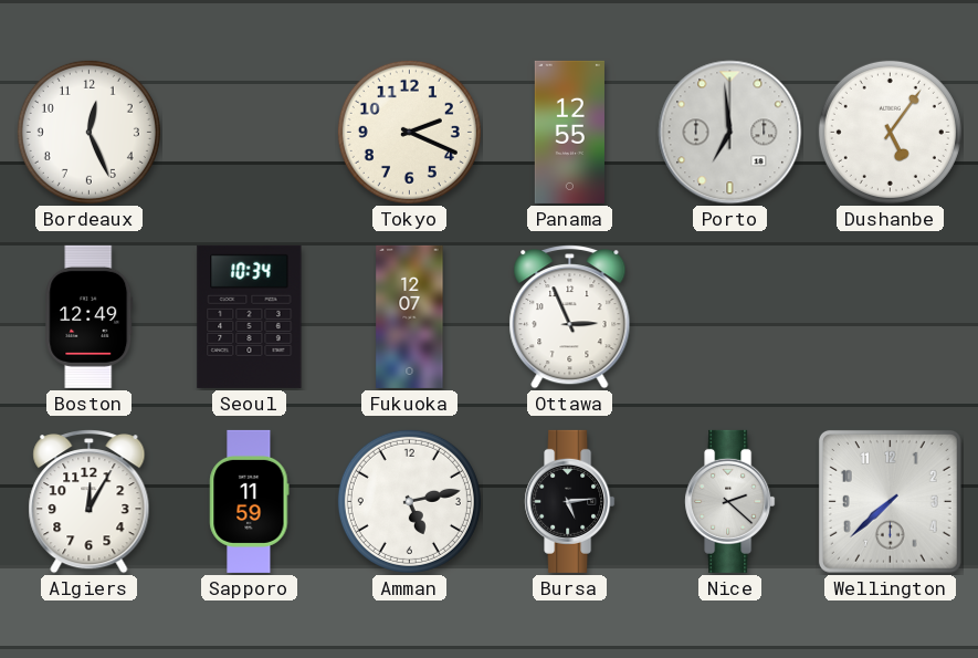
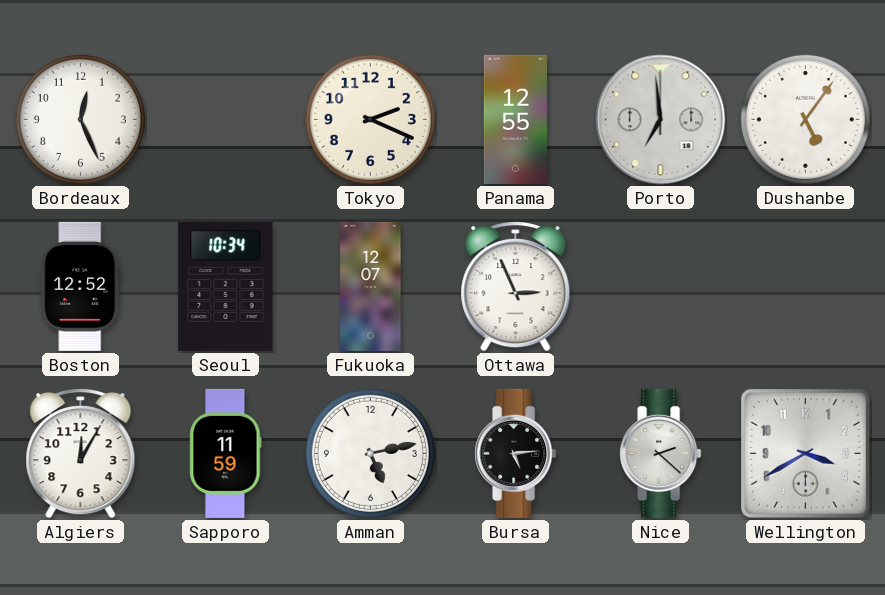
Boston: 12:49 -> 12:52
Wellington: 7:38 -> 3:40
